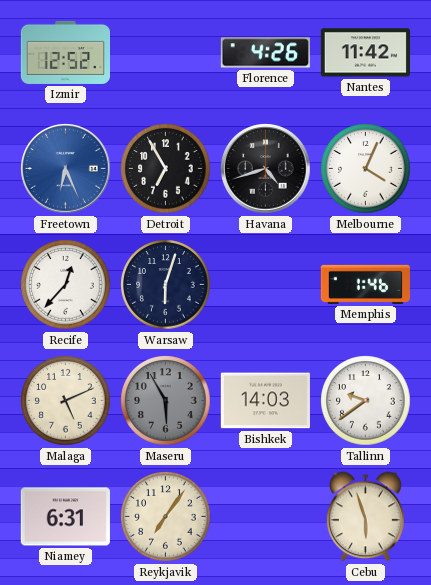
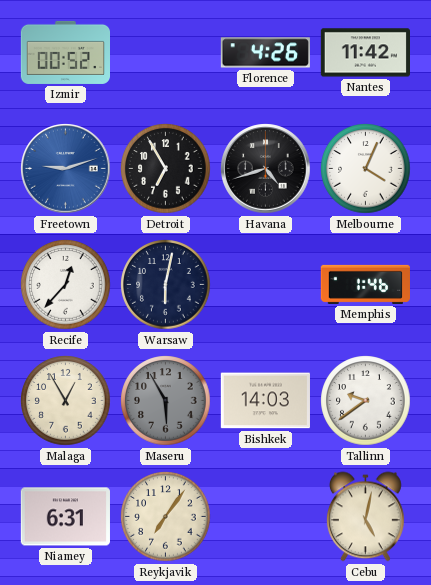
Izmir: 12:52 -> 00:52
Freetown: 6:26 -> 9:12
Warsaw: 6:03 -> 6:02
Malaga: 5:11 -> 12:55
Cebu: 5:57 -> 5:02
